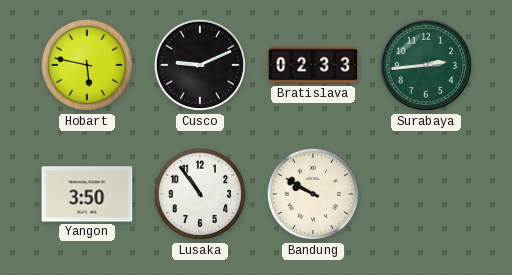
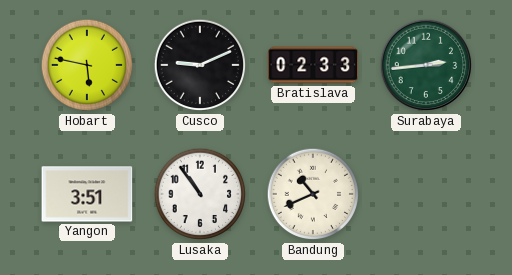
Yangon: 3:50 -> 3:51
Bandung: 9:50 -> 10:41
